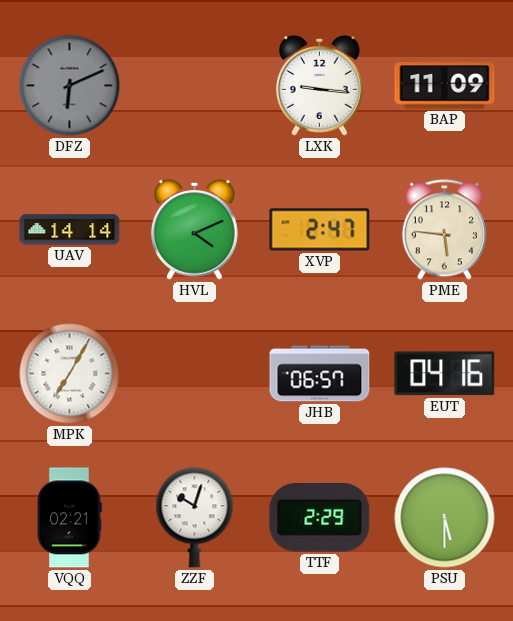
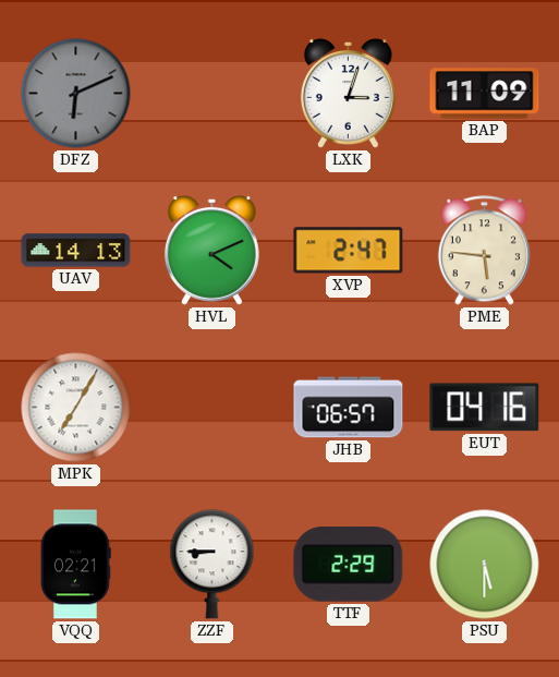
LXK: 9:16 -> 3:03
UAV: 14:14 -> 14:13
ZZF: 10:03 -> 8:45
